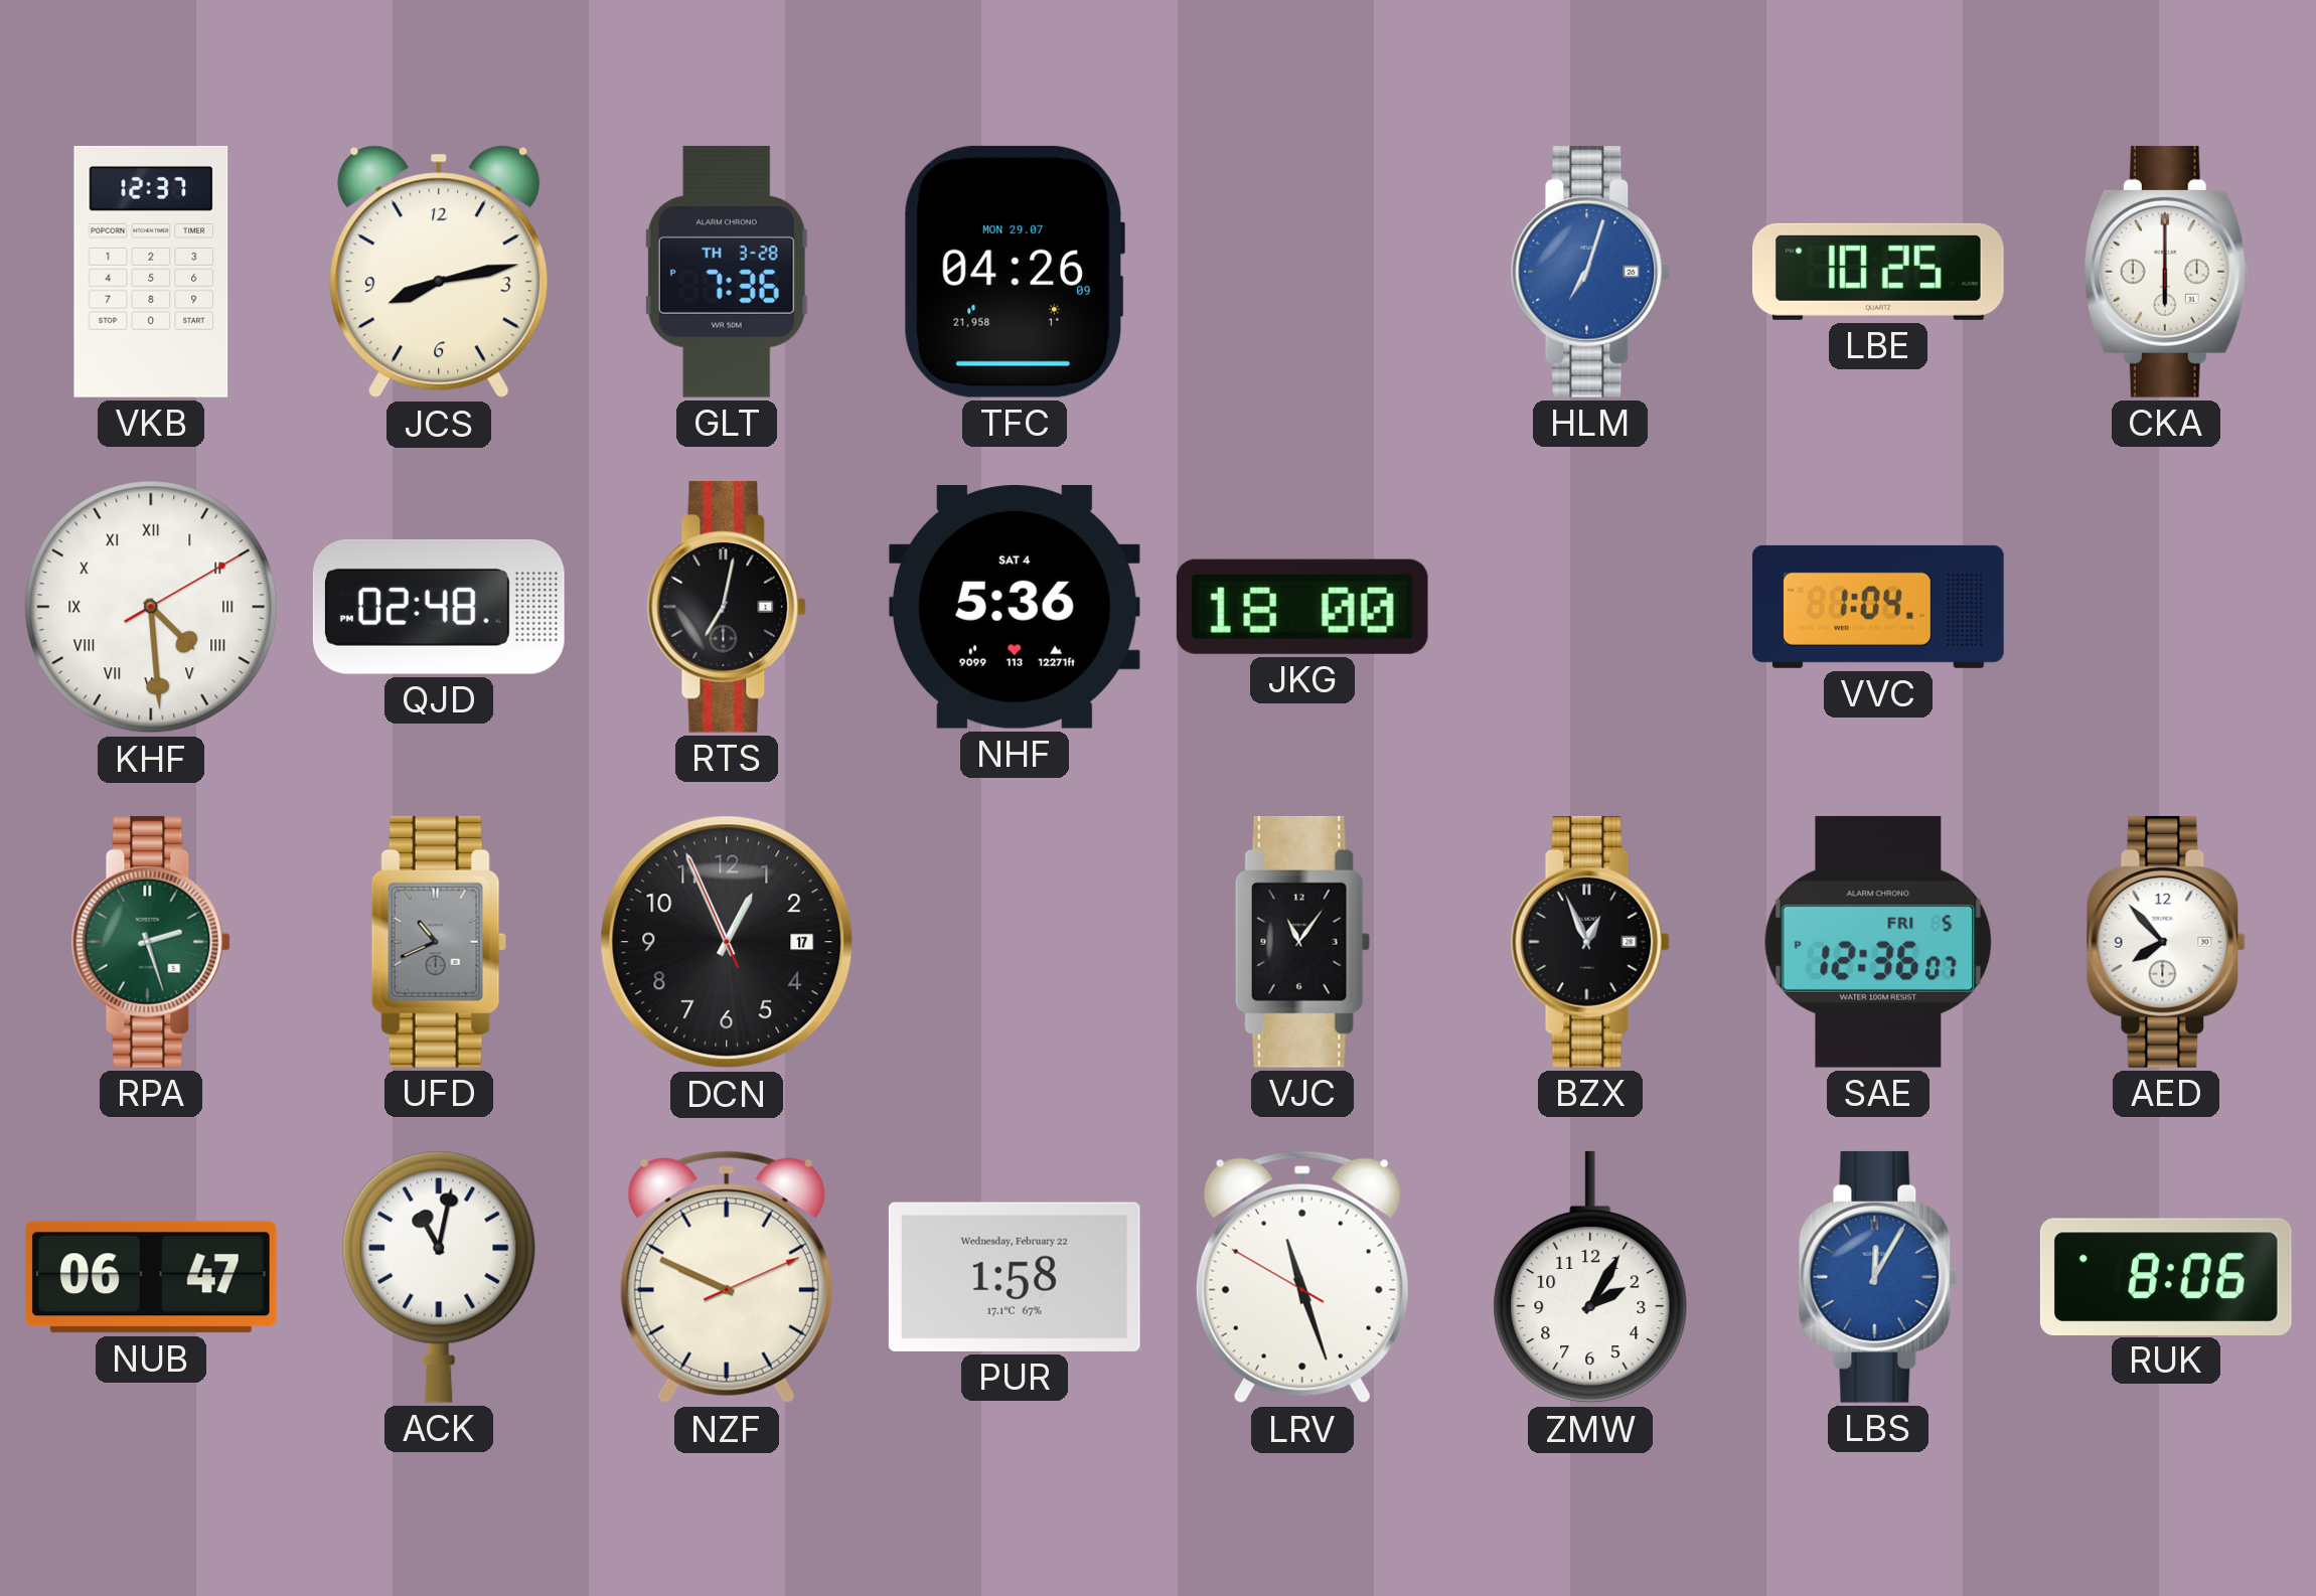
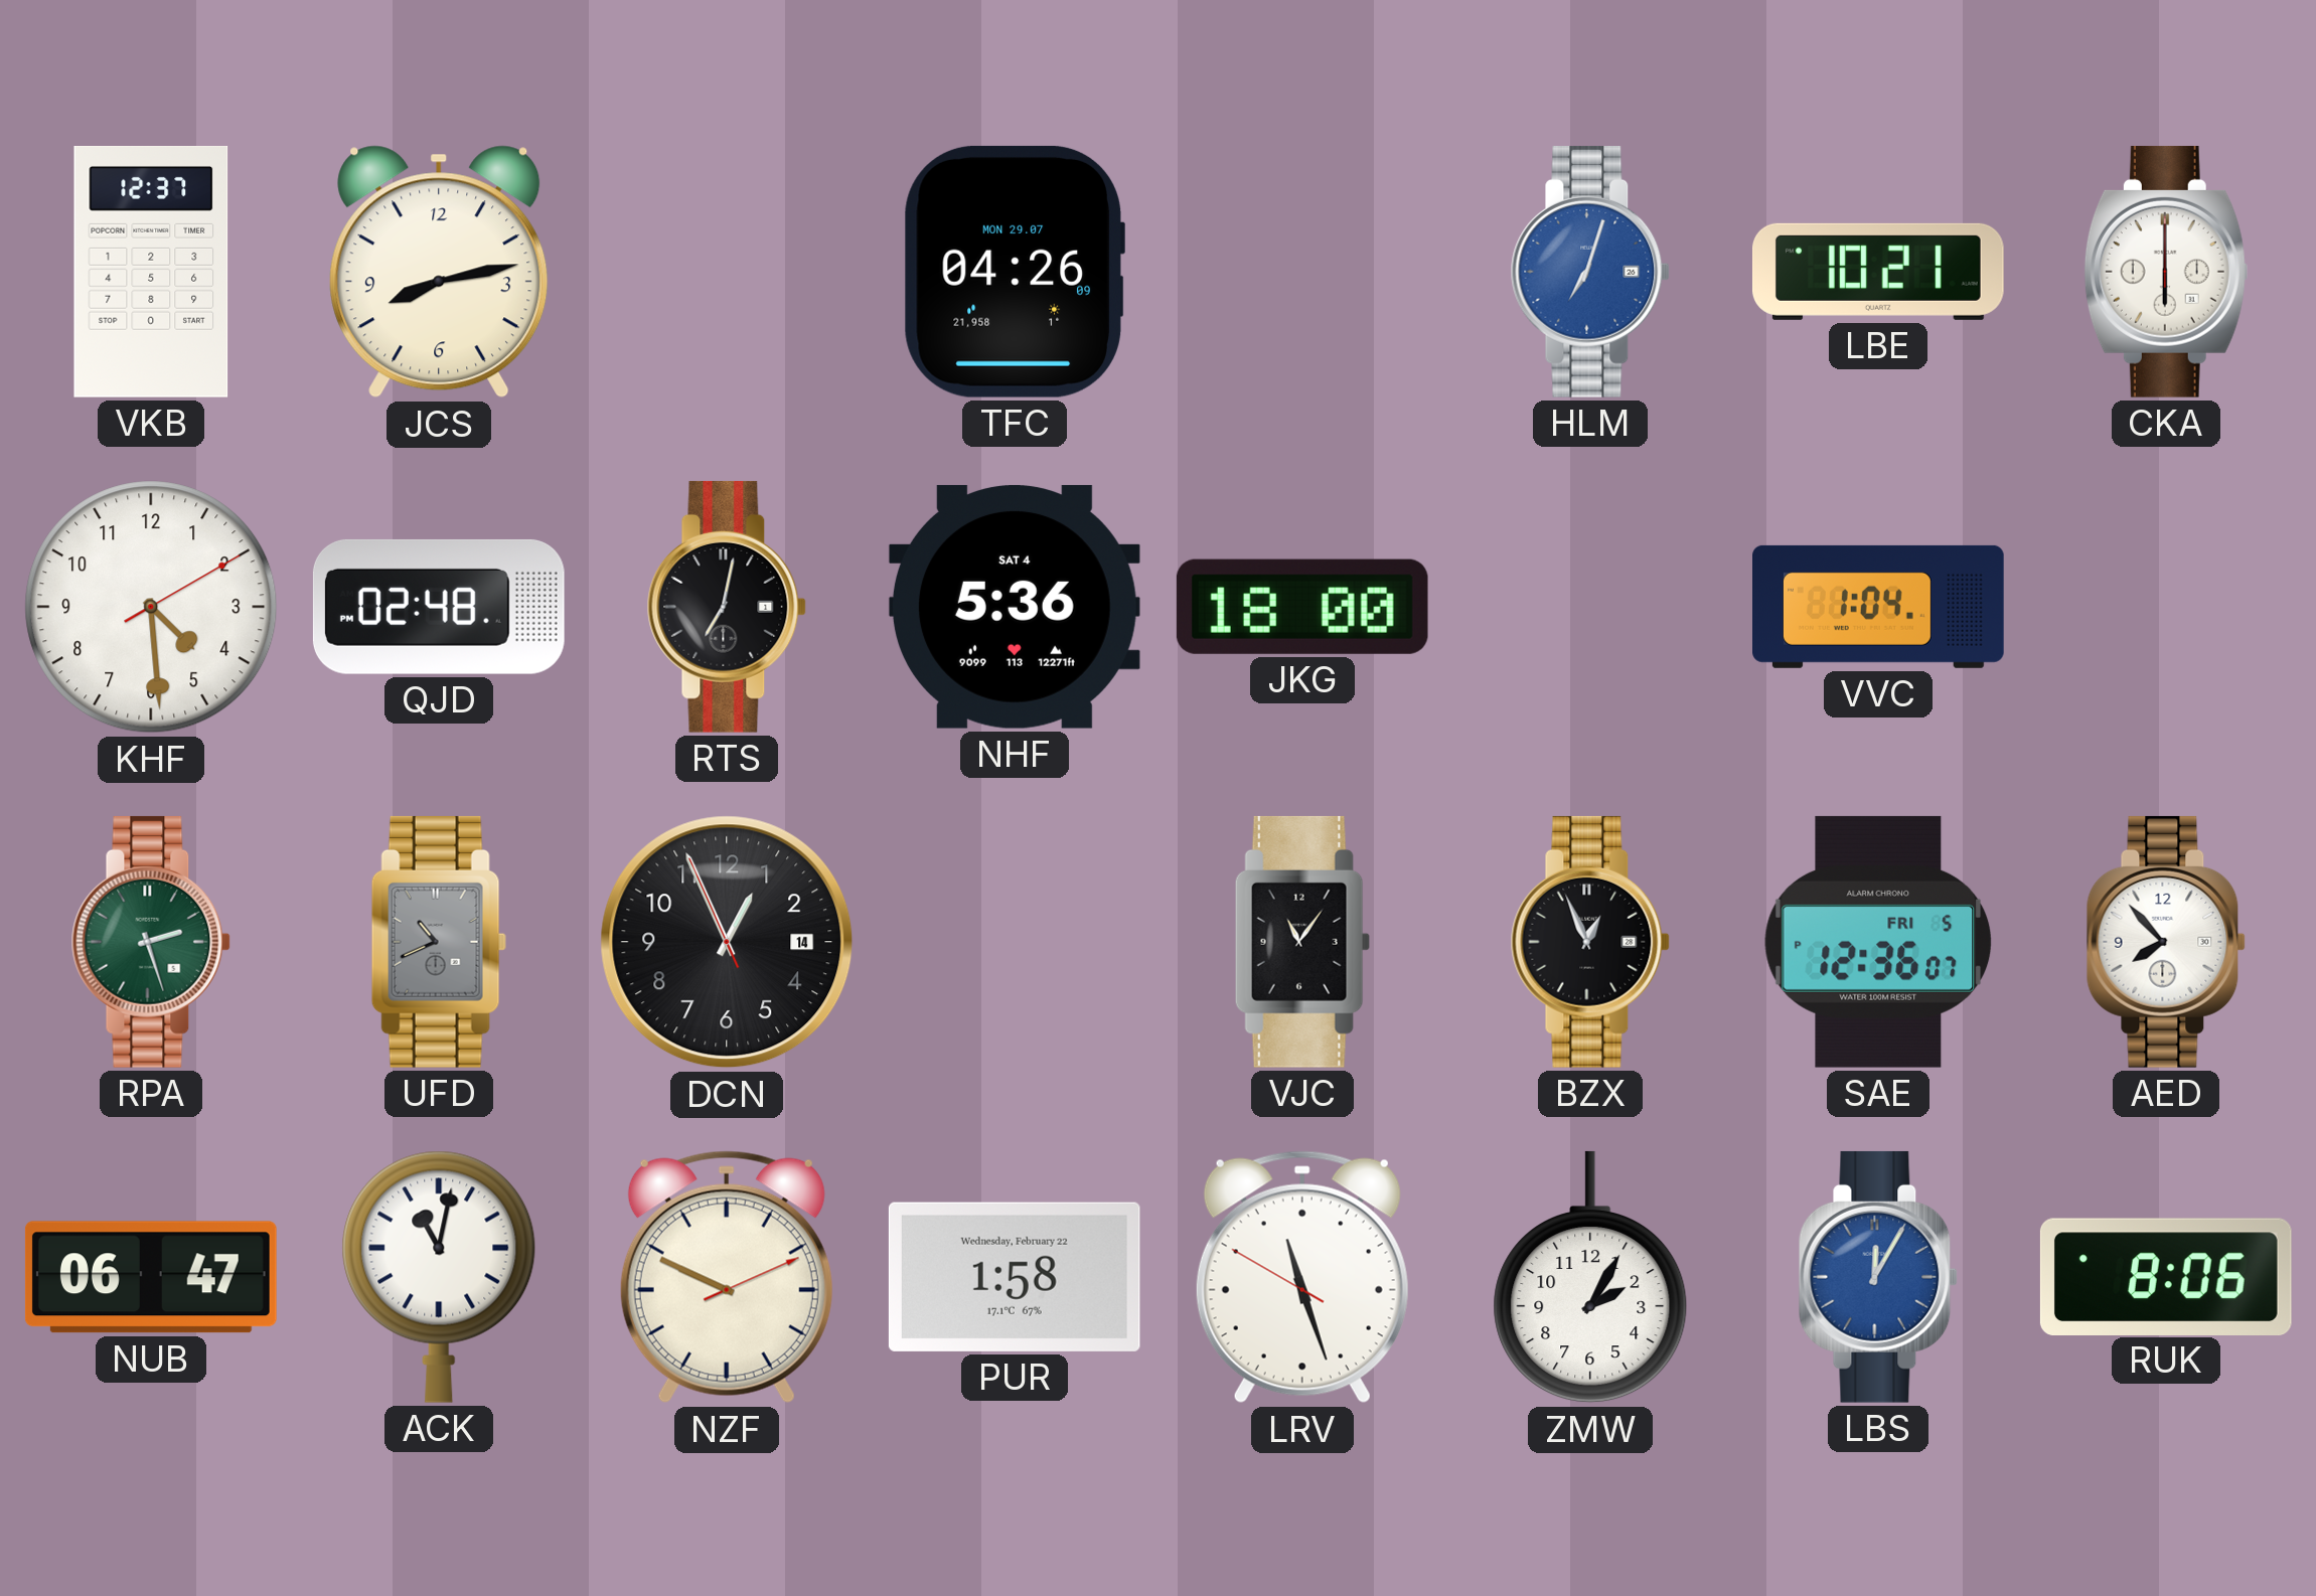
GLT: 7:36 -> none
LBE: 10:25 -> 10:21
KHF numerals: Roman -> Arabic
DCN date: 17 -> 14
